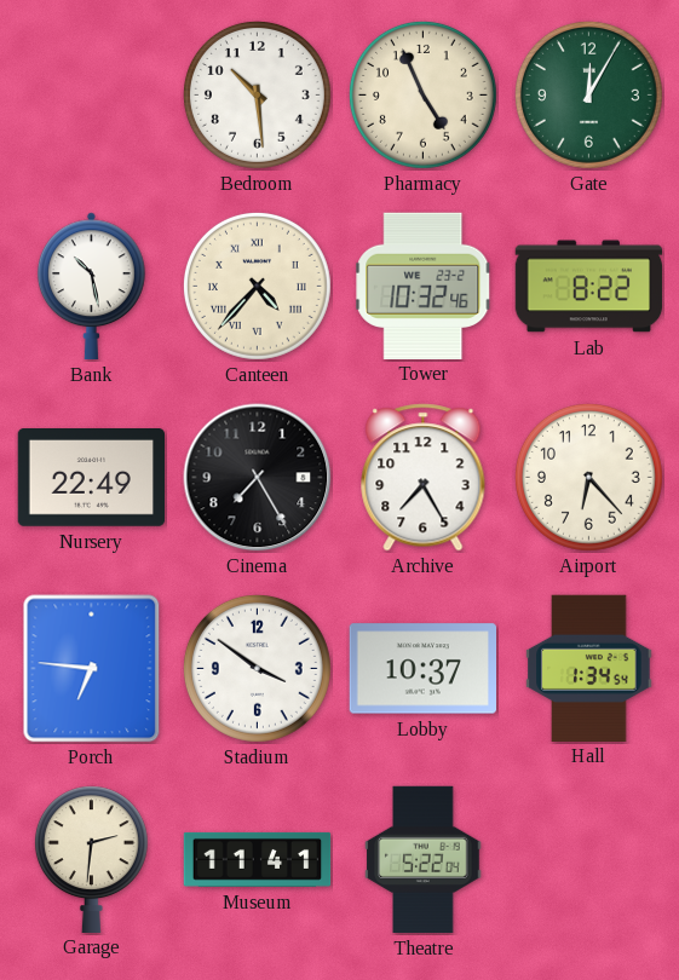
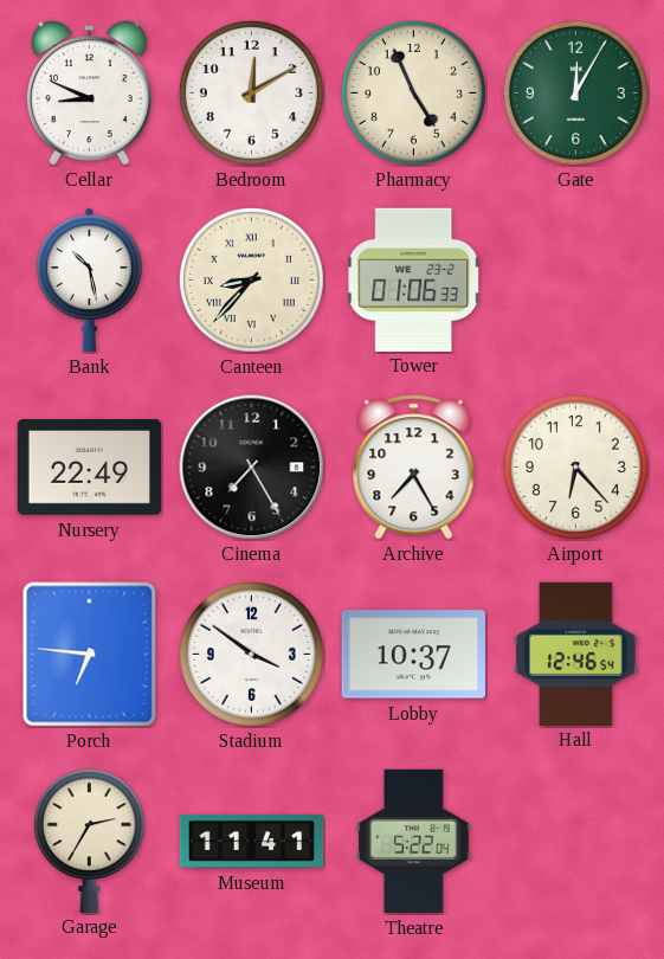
Cellar: none -> 8:49
Bedroom: 10:29 -> 12:10
Canteen: 4:37 -> 8:37
Tower: 10:32 -> 01:06
Lab: 8:22 -> none
Hall: 1:34 -> 12:46
Garage: 2:31 -> 2:35
